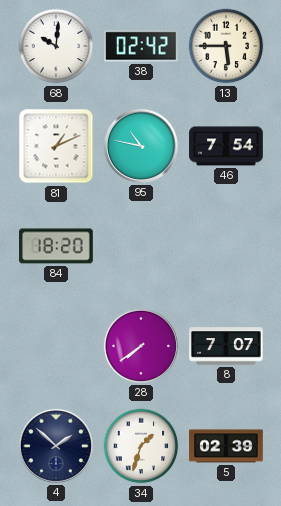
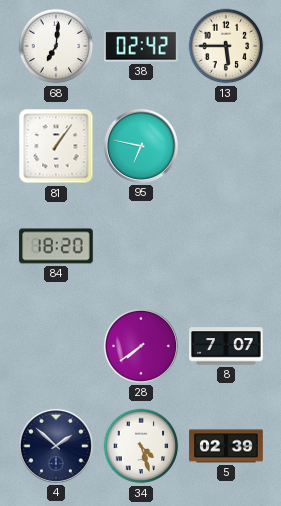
68: 10:01 -> 7:01
81: 1:11 -> 1:06
95: 10:47 -> 6:47
46: 7:54 -> none
34: 1:33 -> 4:27
